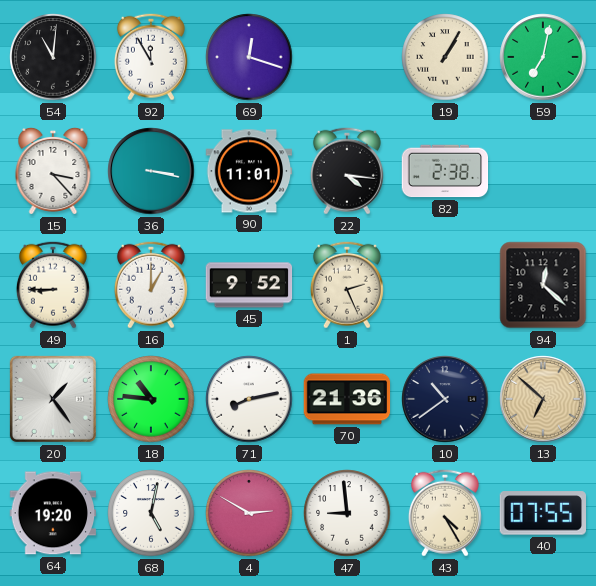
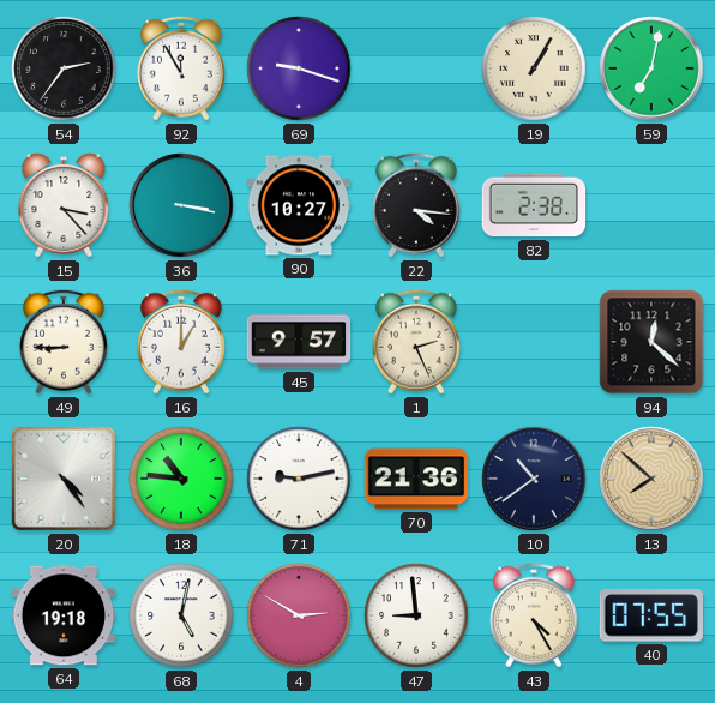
54: 11:01 -> 2:36
69: 12:18 -> 9:18
90: 11:01 -> 10:27
45: 9:52 -> 9:57
20: 1:24 -> 4:24
71: 8:13 -> 9:13
13: 6:52 -> 7:52
64: 19:20 -> 19:18
